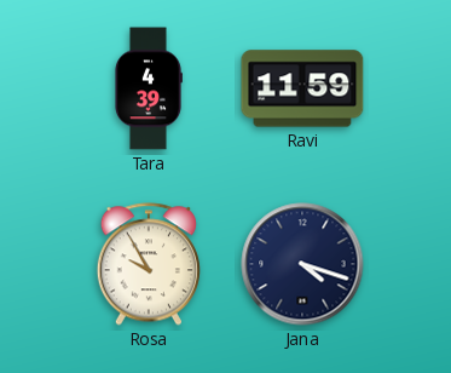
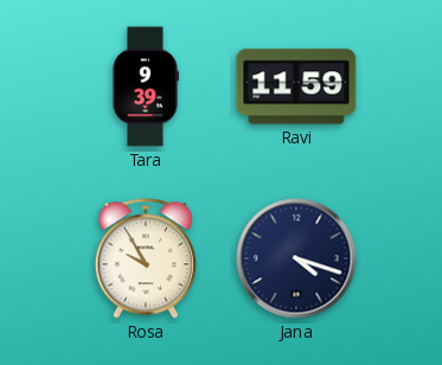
Tara: 4:39 -> 9:39
